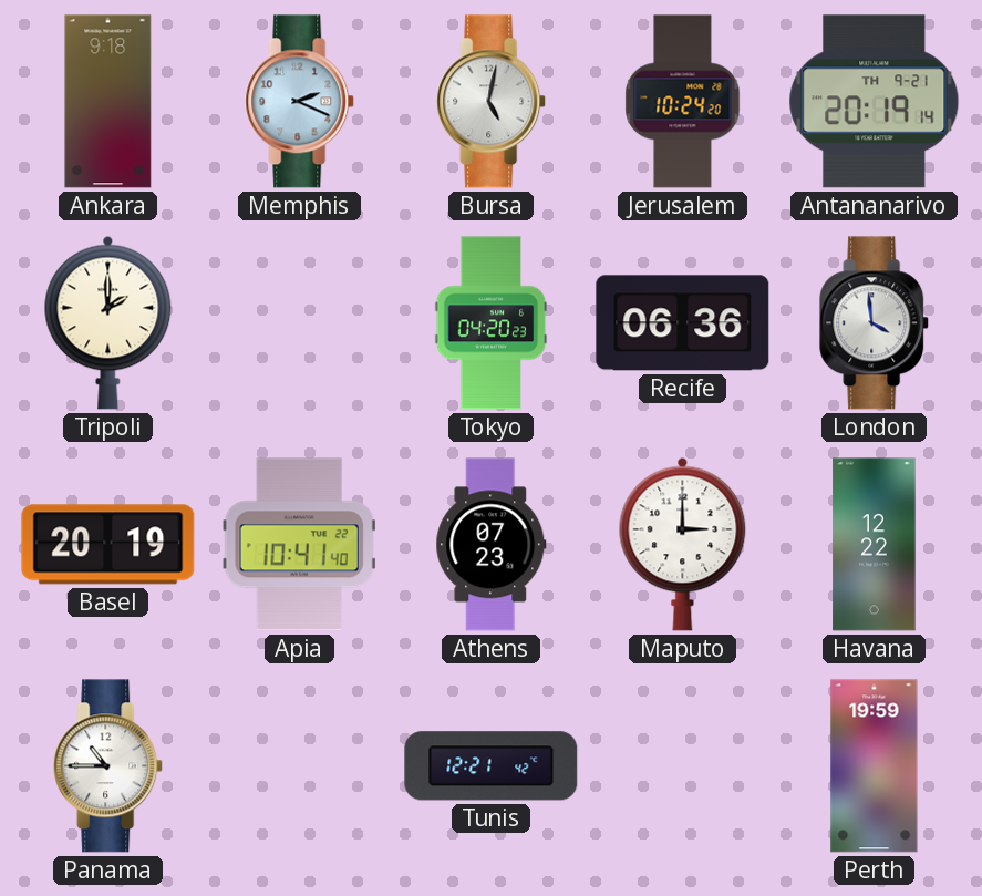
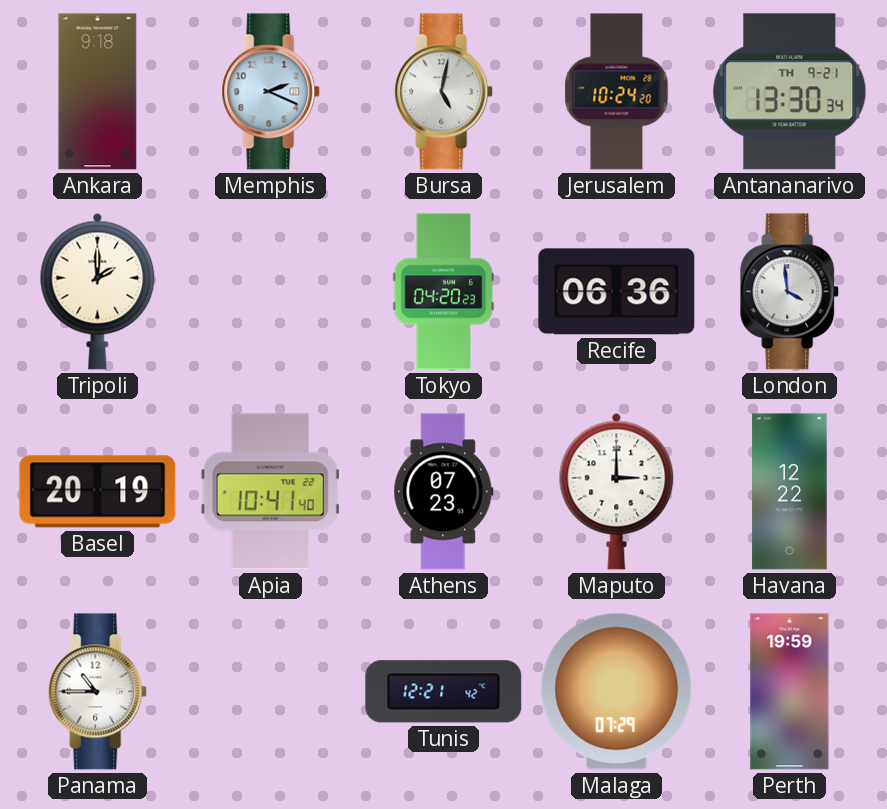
Antananarivo: 20:19 -> 13:30
Malaga: none -> 07:29
